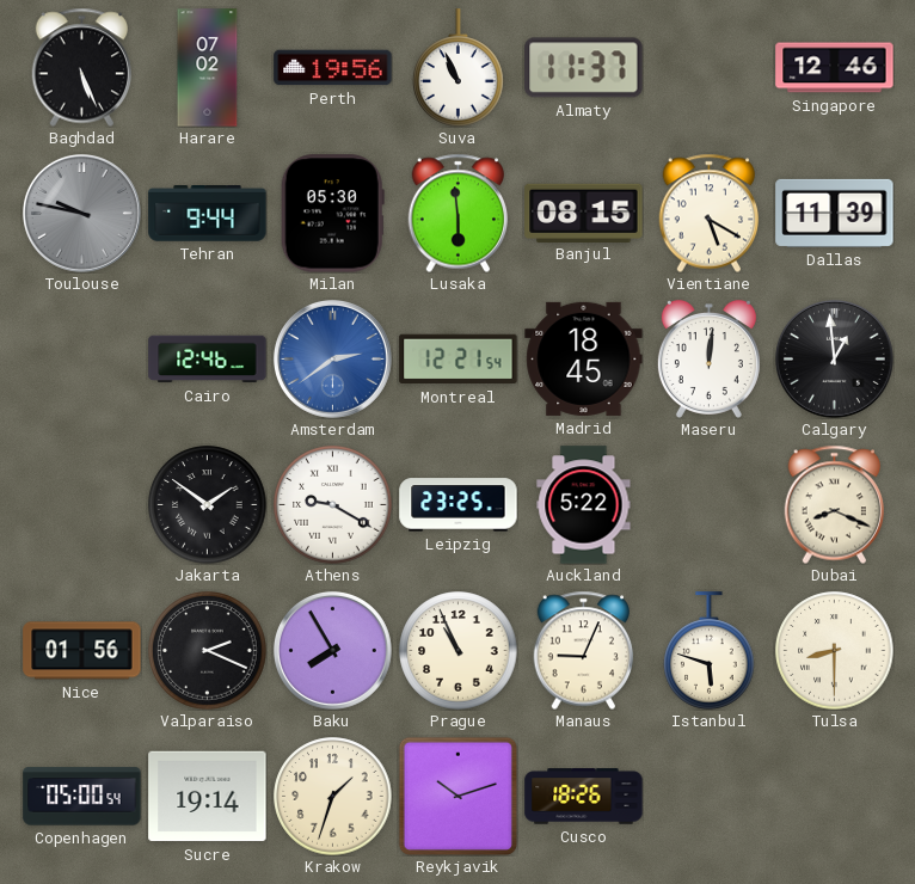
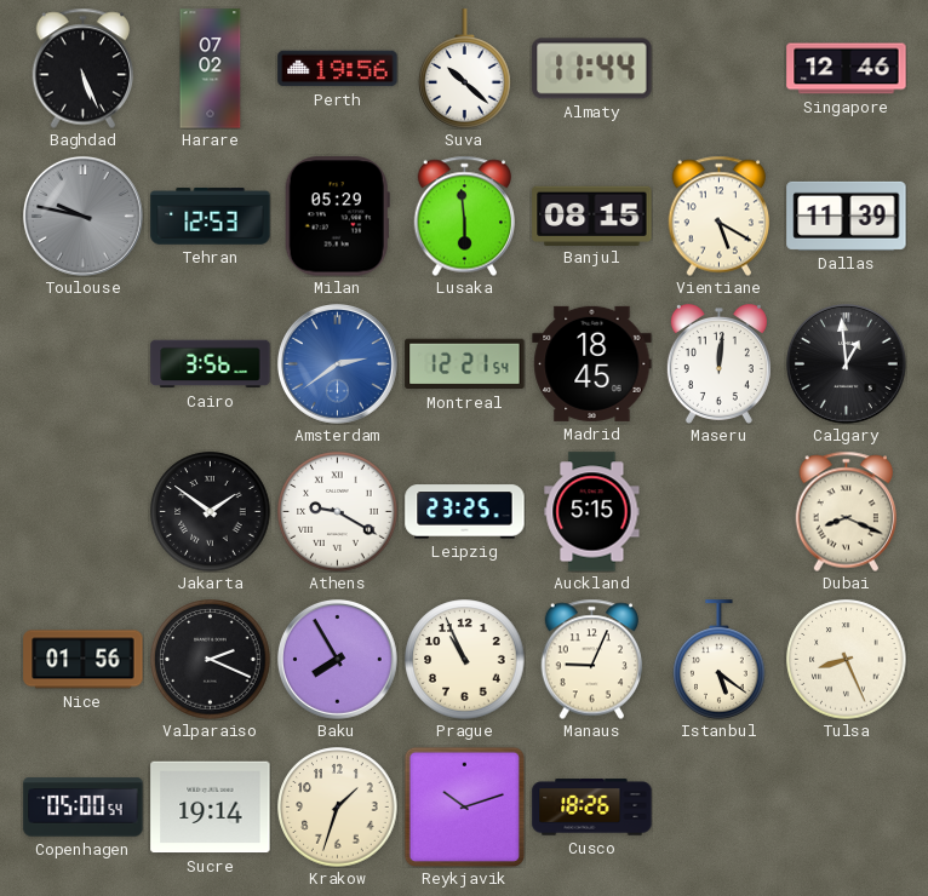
Suva: 10:56 -> 10:22
Almaty: 11:37 -> 11:44
Tehran: 9:44 -> 12:53
Milan: 05:30 -> 05:29
Cairo: 12:46 -> 3:56
Auckland: 5:22 -> 5:15
Istanbul: 5:48 -> 5:21
Tulsa: 8:30 -> 8:26
